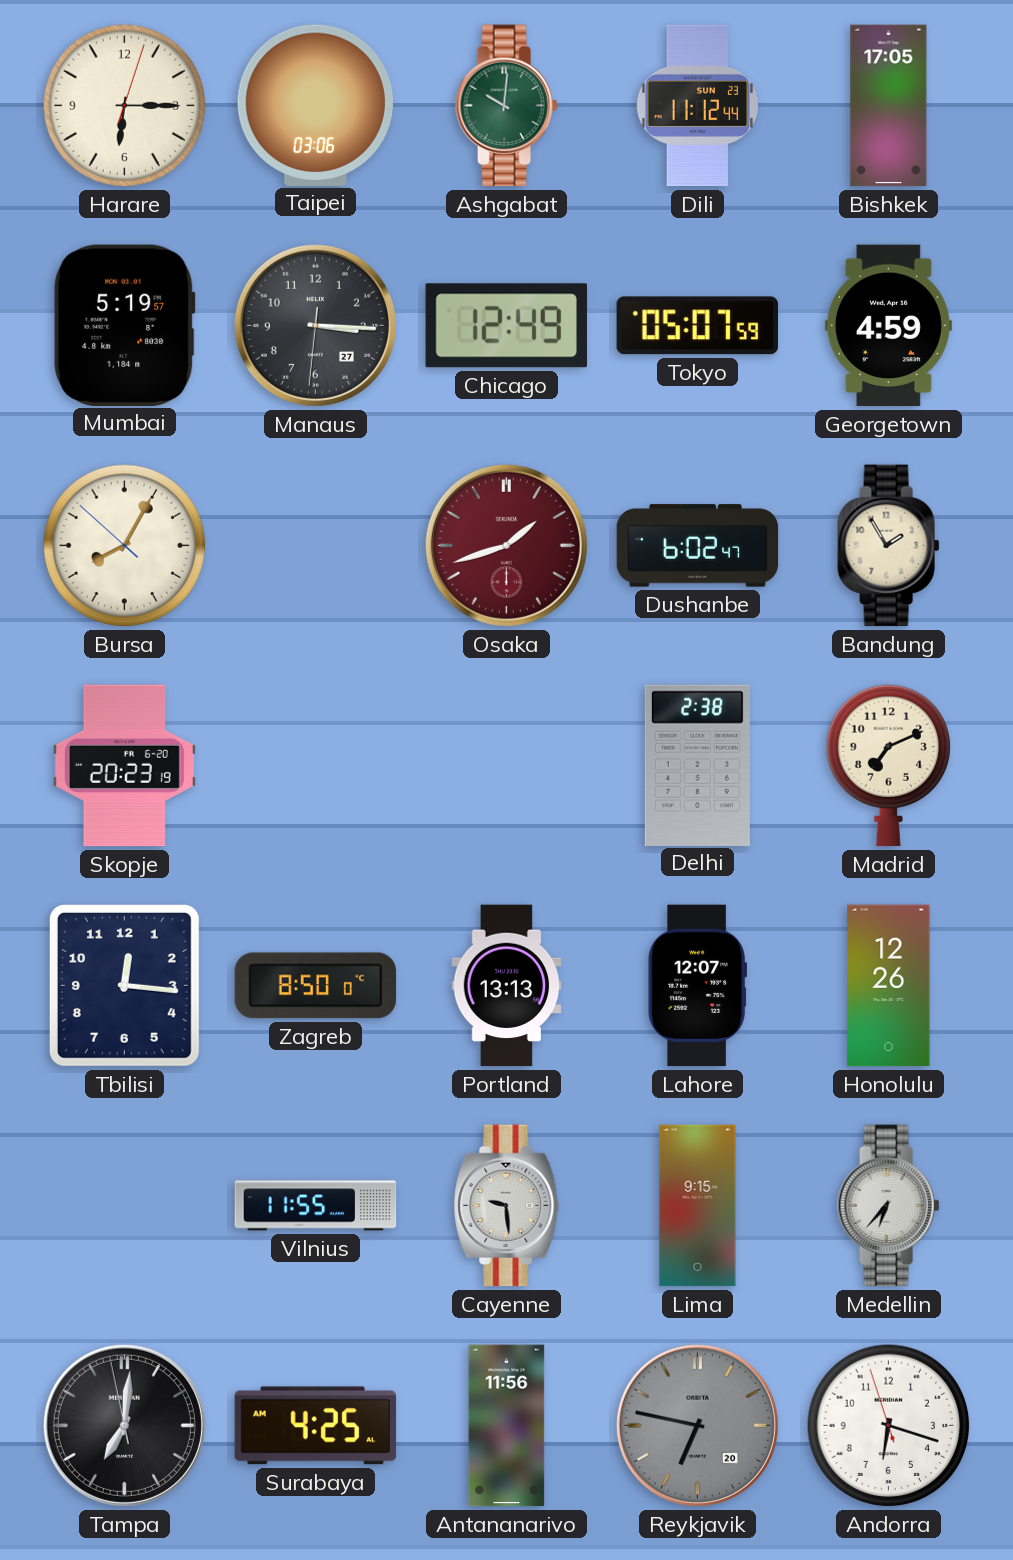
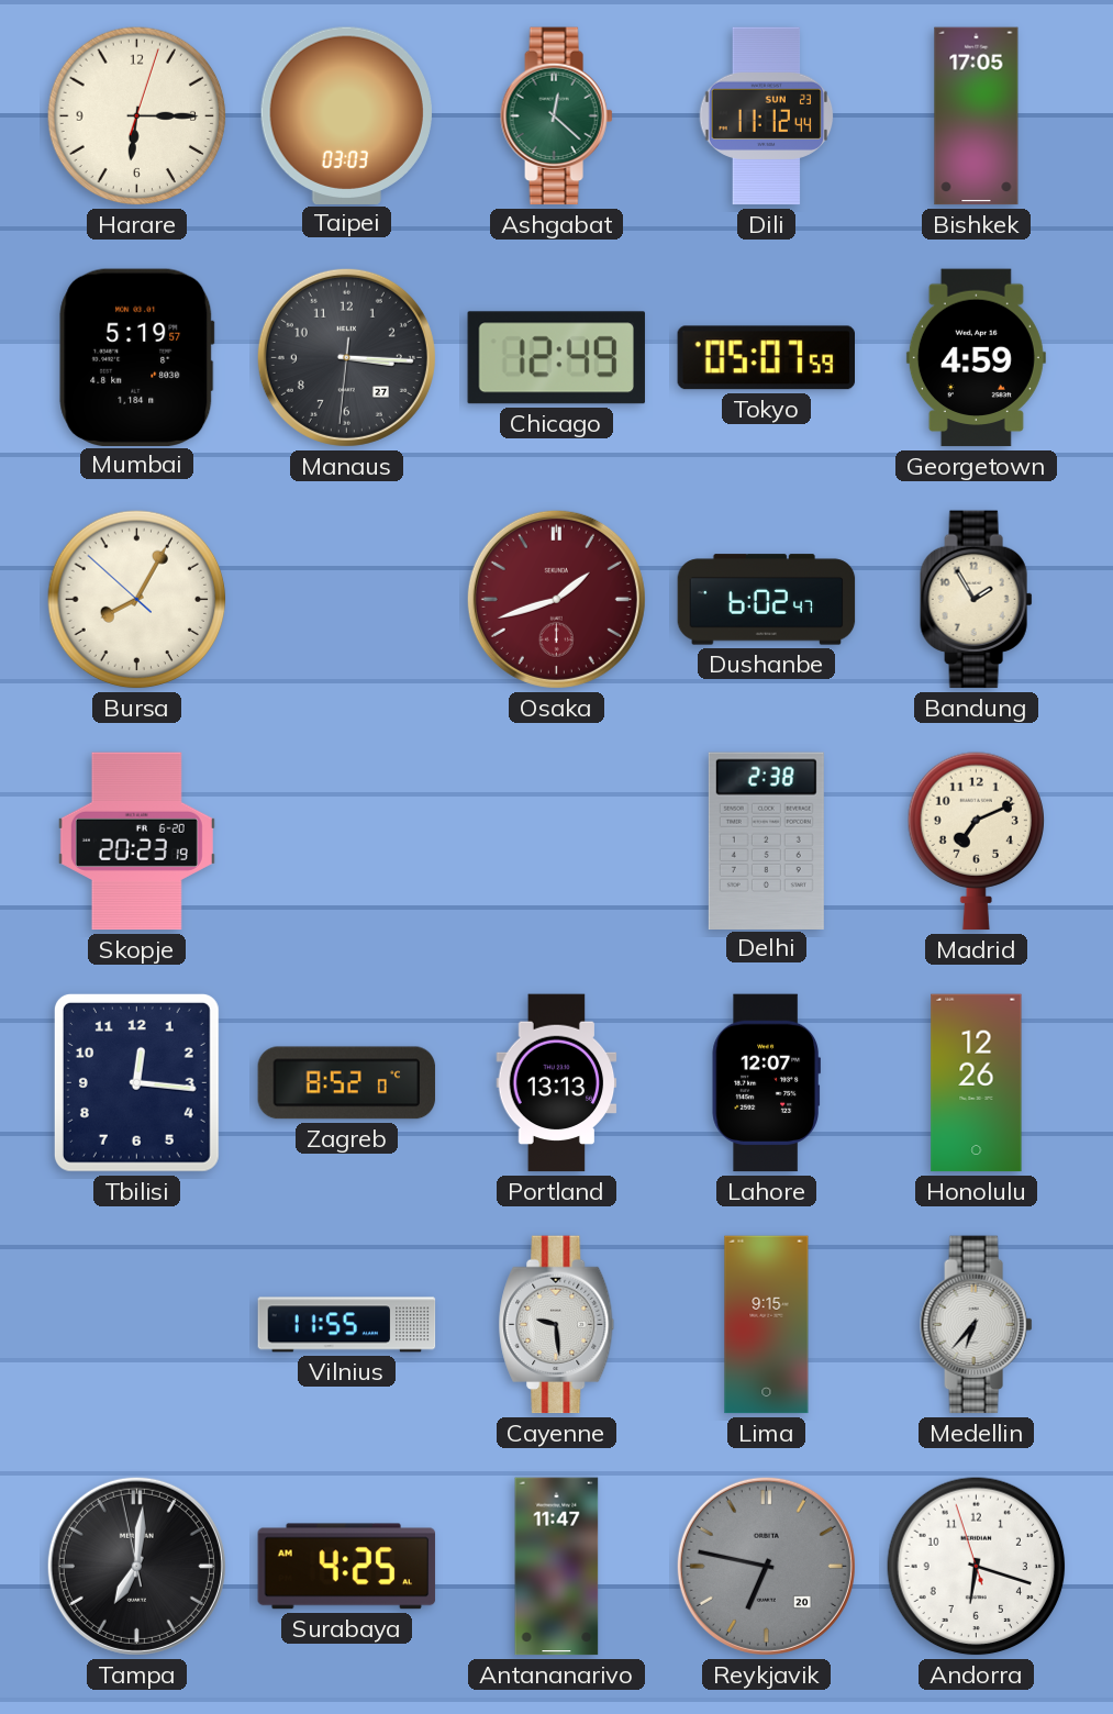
Taipei: 03:06 -> 03:03
Ashgabat: 10:01 -> 12:22
Zagreb: 8:50 -> 8:52
Antananarivo: 11:56 -> 11:47
